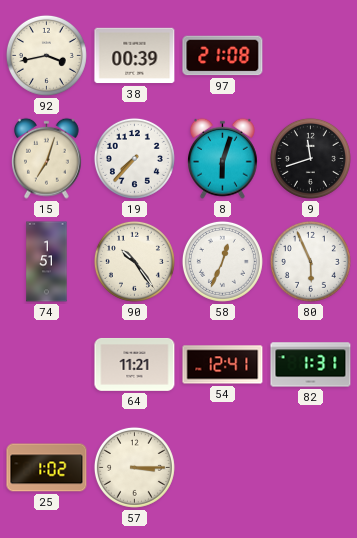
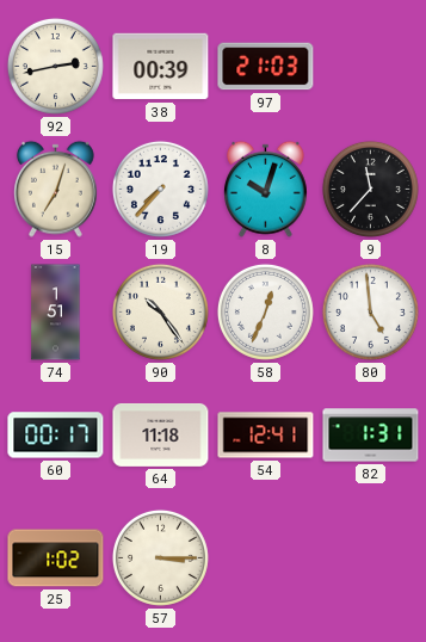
92: 3:43 -> 2:43
97: 21:08 -> 21:03
8: 6:03 -> 10:03
9: 11:42 -> 11:37
80: 5:56 -> 4:59
60: none -> 00:17
64: 11:21 -> 11:18
